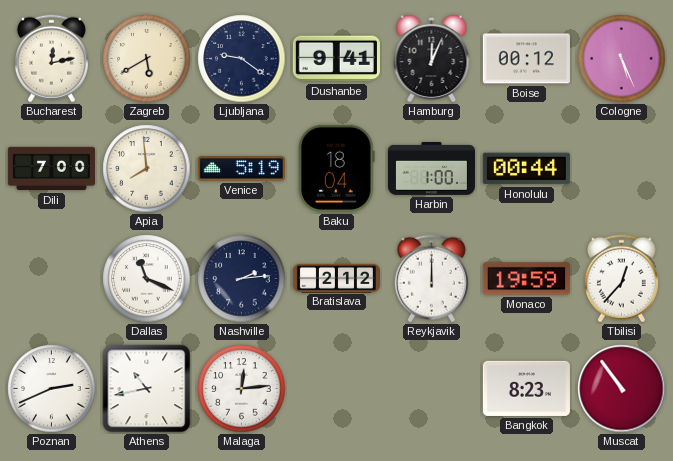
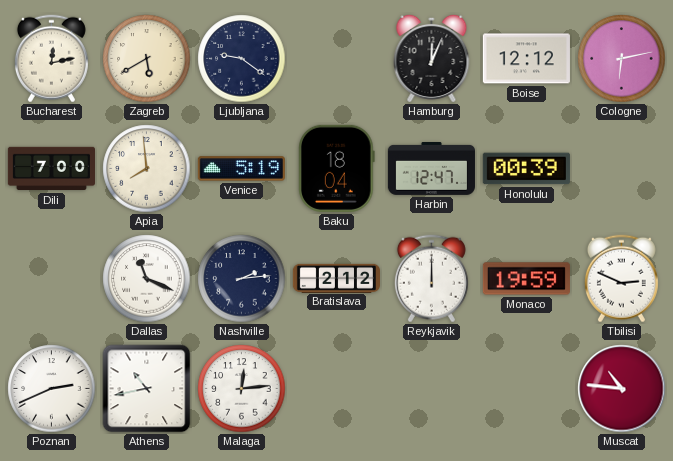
Dushanbe: 9:41 -> none
Boise: 00:12 -> 12:12
Cologne: 5:26 -> 6:13
Harbin: 1:00 -> 12:47
Honolulu: 00:44 -> 00:39
Tbilisi: 12:37 -> 2:49
Bangkok: 8:23 -> none
Muscat: 10:54 -> 10:46
